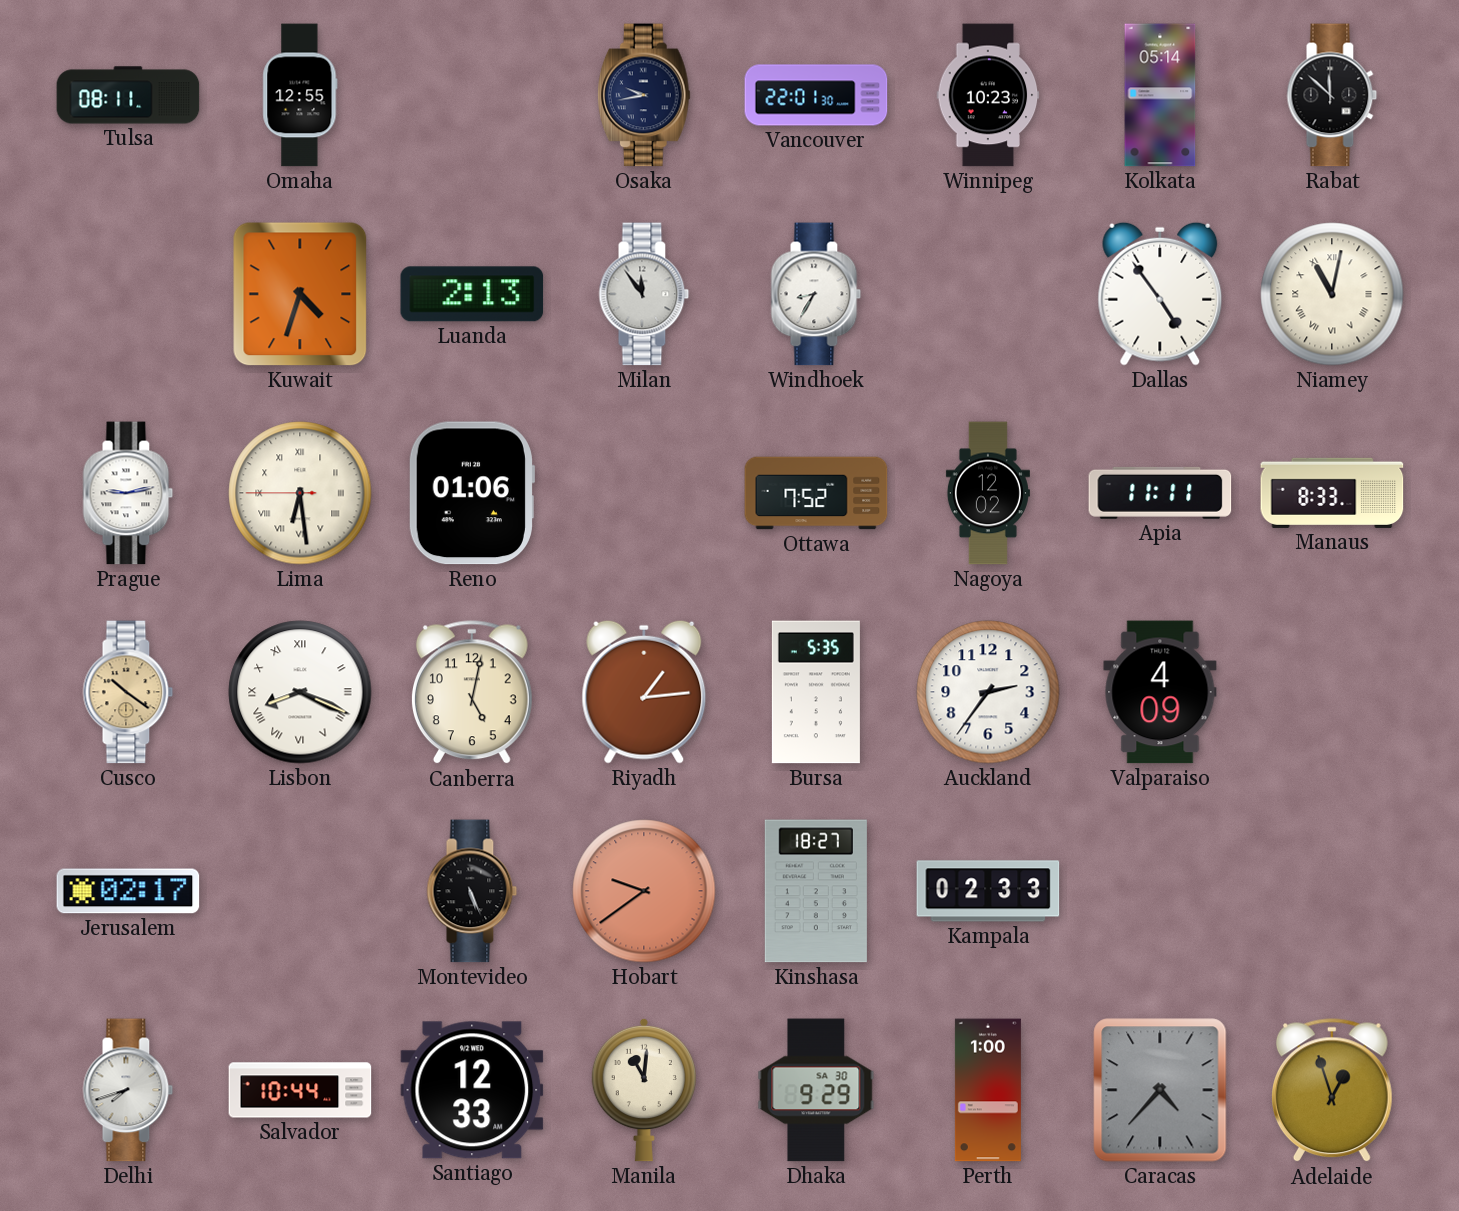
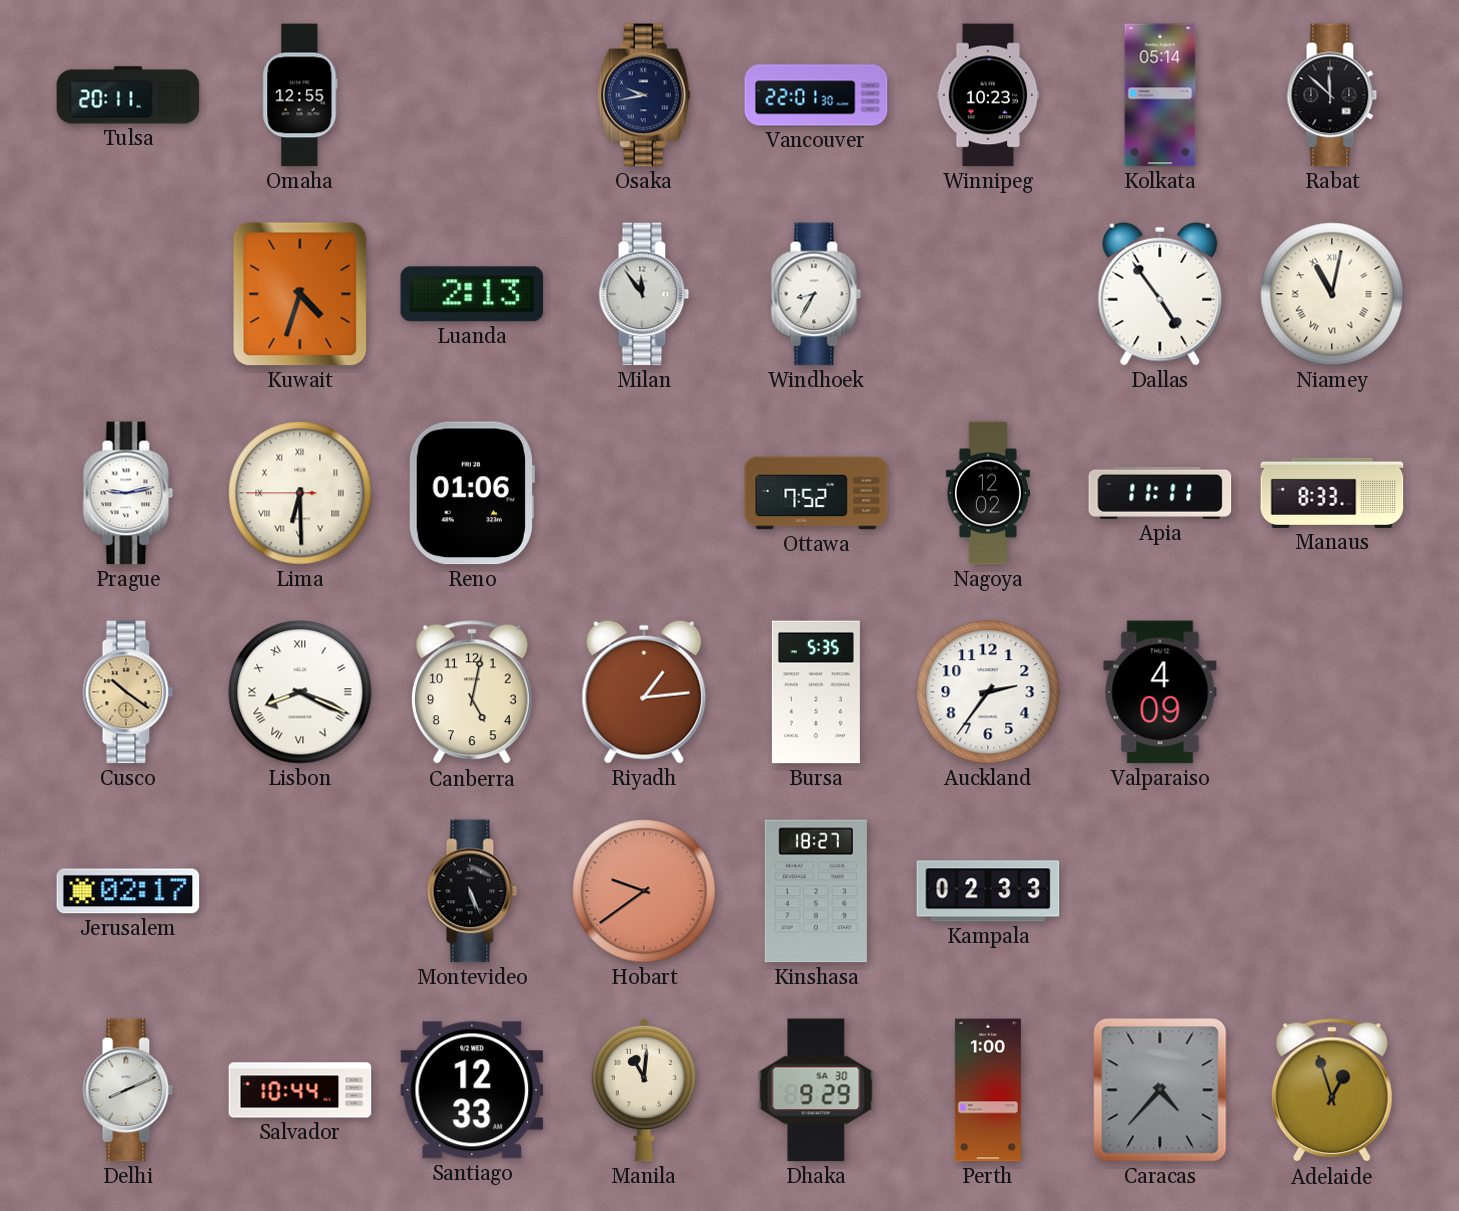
Tulsa: 08:11 -> 20:11
Lima: 6:28 -> 6:29
Delhi: 7:42 -> 8:11
